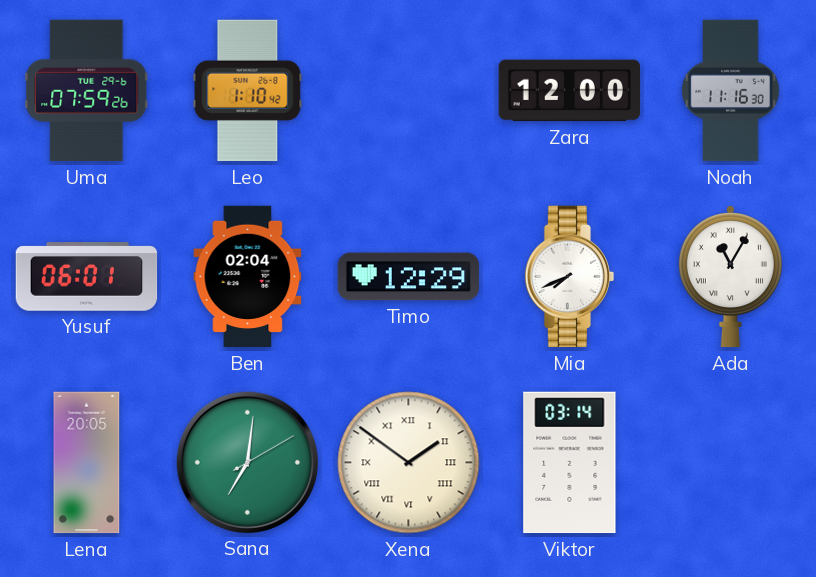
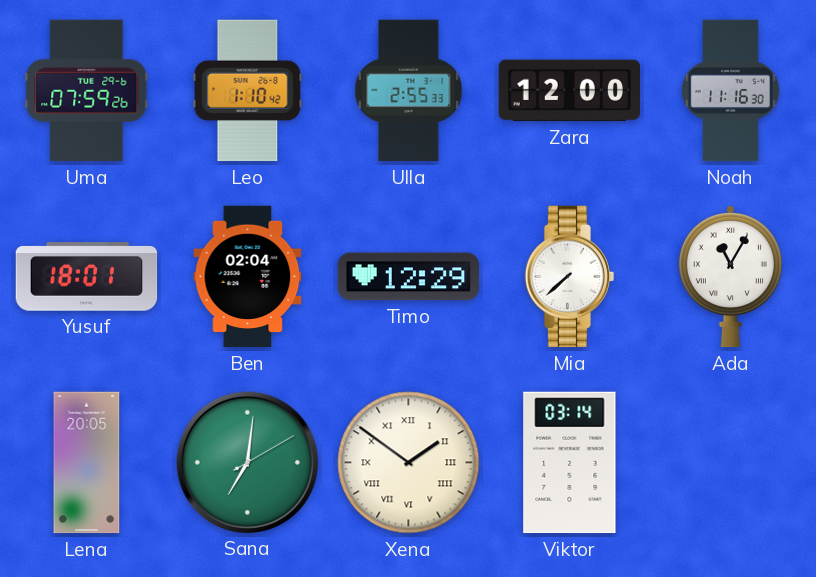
Ulla: none -> 2:55
Yusuf: 06:01 -> 18:01
Mia: 7:41 -> 7:38
